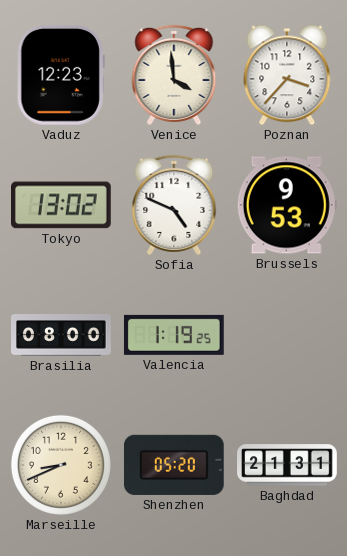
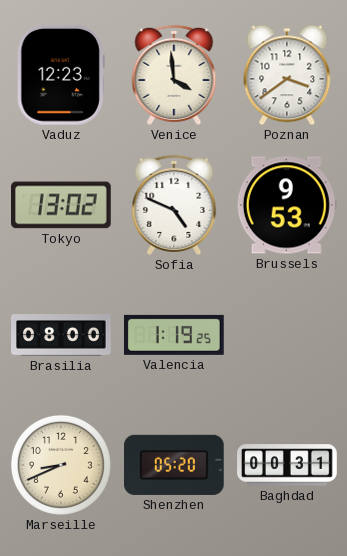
Poznan: 3:37 -> 3:39
Baghdad: 21:31 -> 00:31
